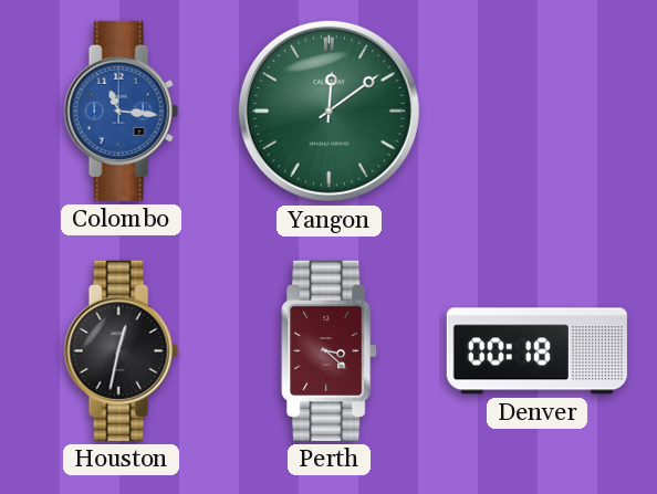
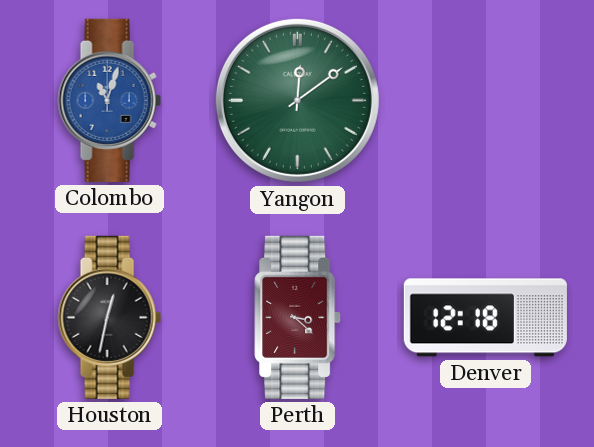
Colombo: 11:16 -> 11:03
Denver: 00:18 -> 12:18
